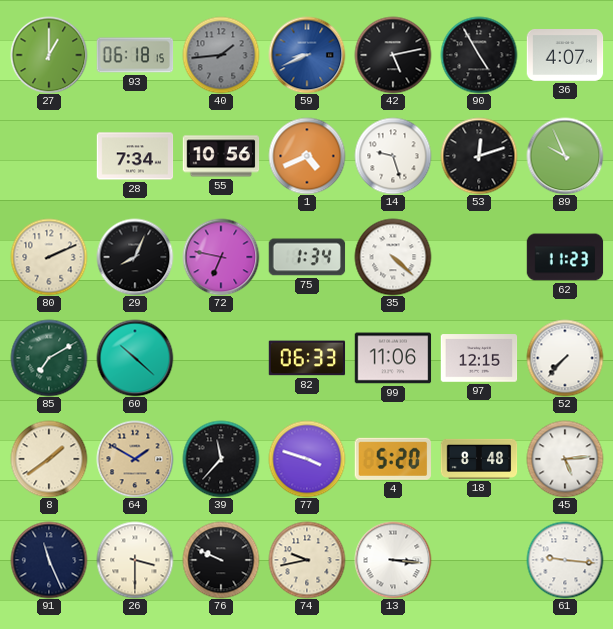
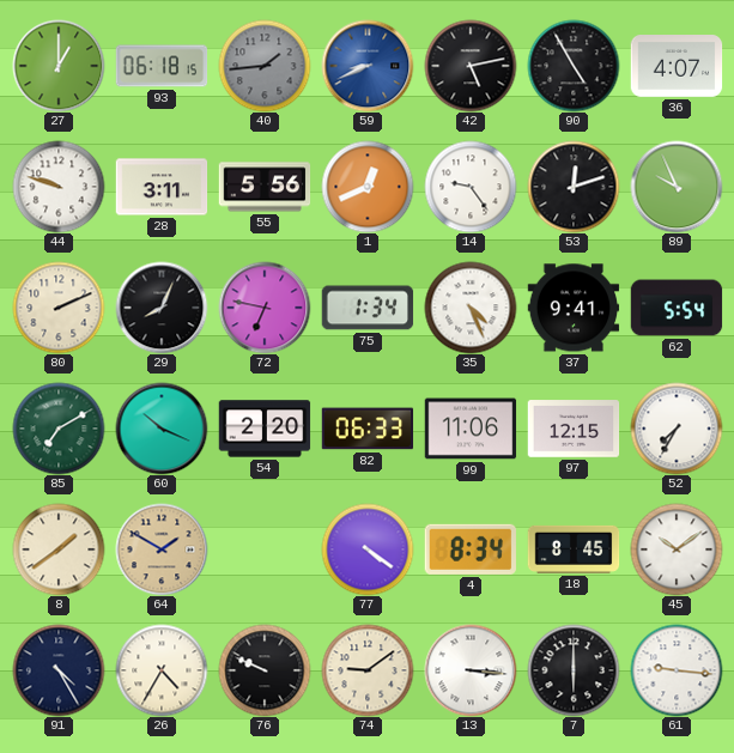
44: none -> 9:48
28: 7:34 -> 3:11
55: 10:56 -> 5:56
1: 4:41 -> 12:41
14: 9:27 -> 9:24
35: 4:22 -> 4:26
37: none -> 9:41
62: 11:23 -> 5:54
60: 10:22 -> 10:19
54: none -> 2:20
52: 7:37 -> 7:35
39: 11:37 -> none
77: 3:48 -> 4:21
4: 5:20 -> 8:34
18: 8:48 -> 8:45
45: 5:14 -> 10:09
91: 11:26 -> 4:25
26: 3:30 -> 4:35
74: 9:43 -> 9:09
7: none -> 6:00
